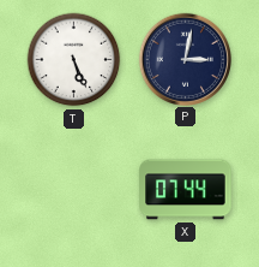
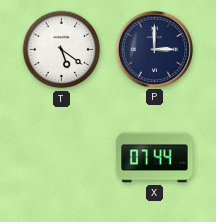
T: 5:26 -> 5:21
P: 3:02 -> 3:00
